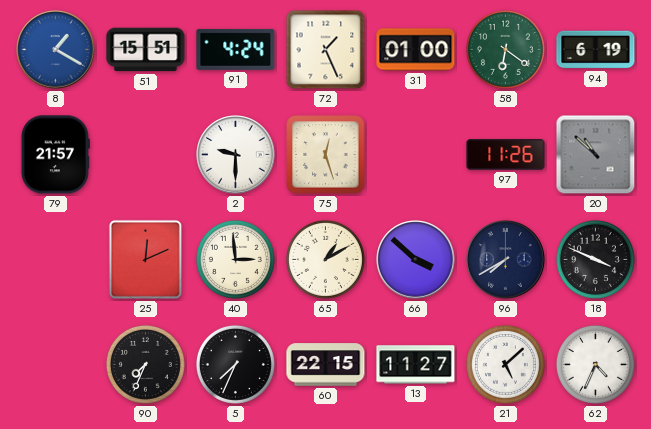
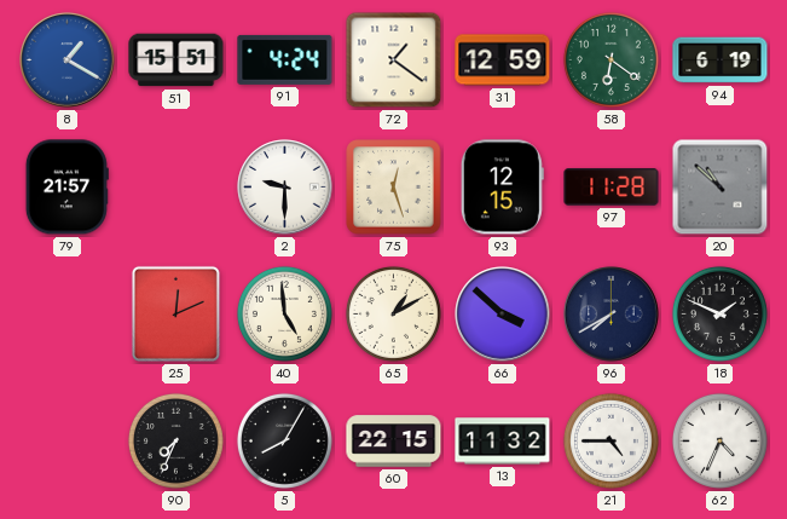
72: 1:26 -> 1:21
31: 01:00 -> 12:59
93: none -> 12:15
97: 11:26 -> 11:28
40: 2:59 -> 4:59
18: 3:49 -> 1:49
5: 7:34 -> 8:05
13: 11:27 -> 11:32
21: 5:08 -> 4:45
